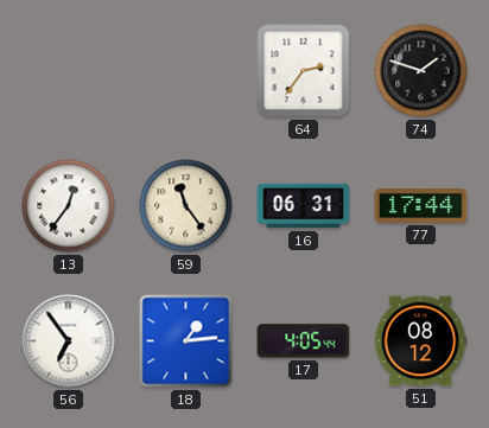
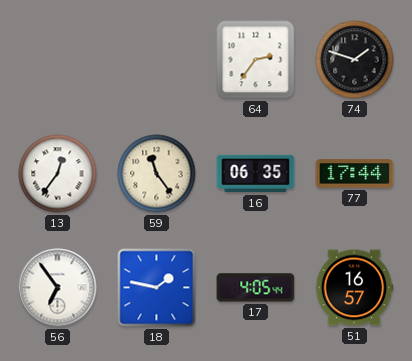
16: 06:31 -> 06:35
18: 1:14 -> 1:47
51: 08:12 -> 16:57
